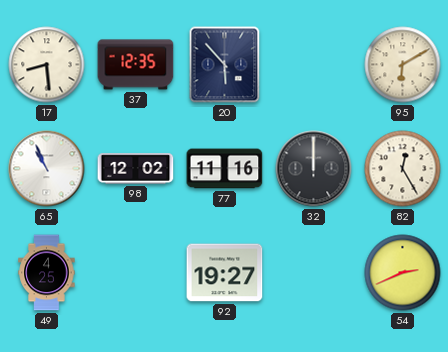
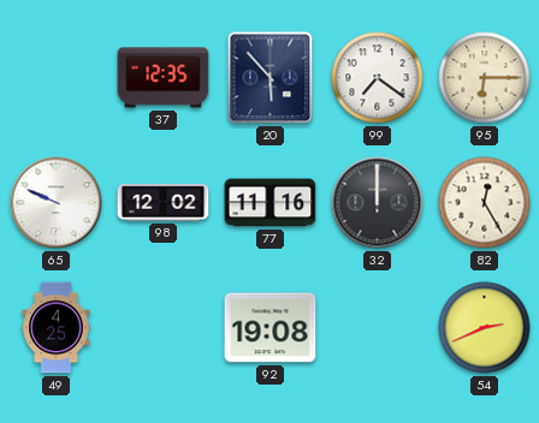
17: 8:29 -> none
99: none -> 7:21
95: 6:10 -> 6:15
65: 10:56 -> 9:49
92: 19:27 -> 19:08
